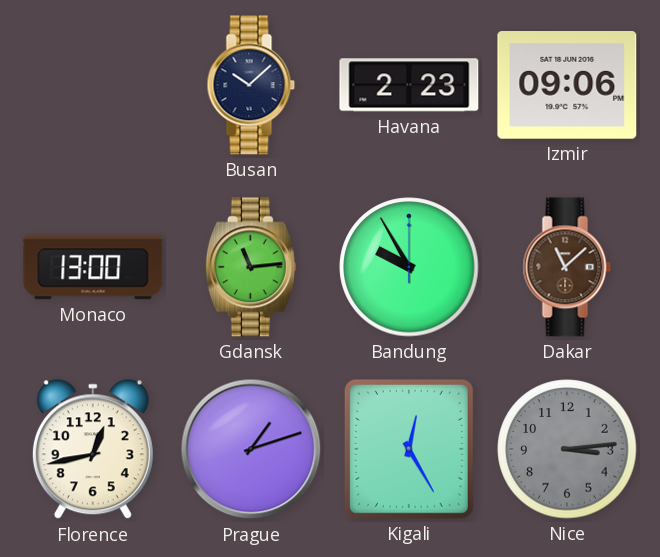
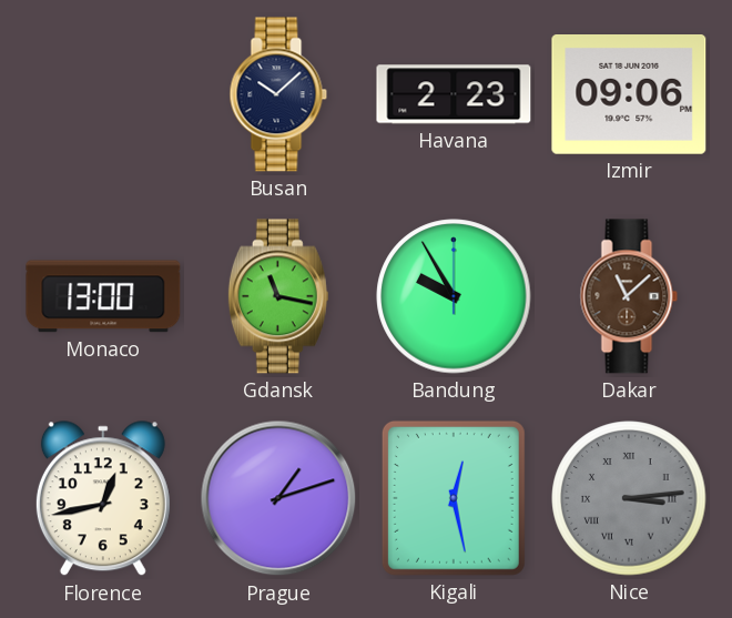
Gdansk: 11:14 -> 11:17
Kigali: 12:25 -> 12:28
Nice numerals: Arabic -> Roman
